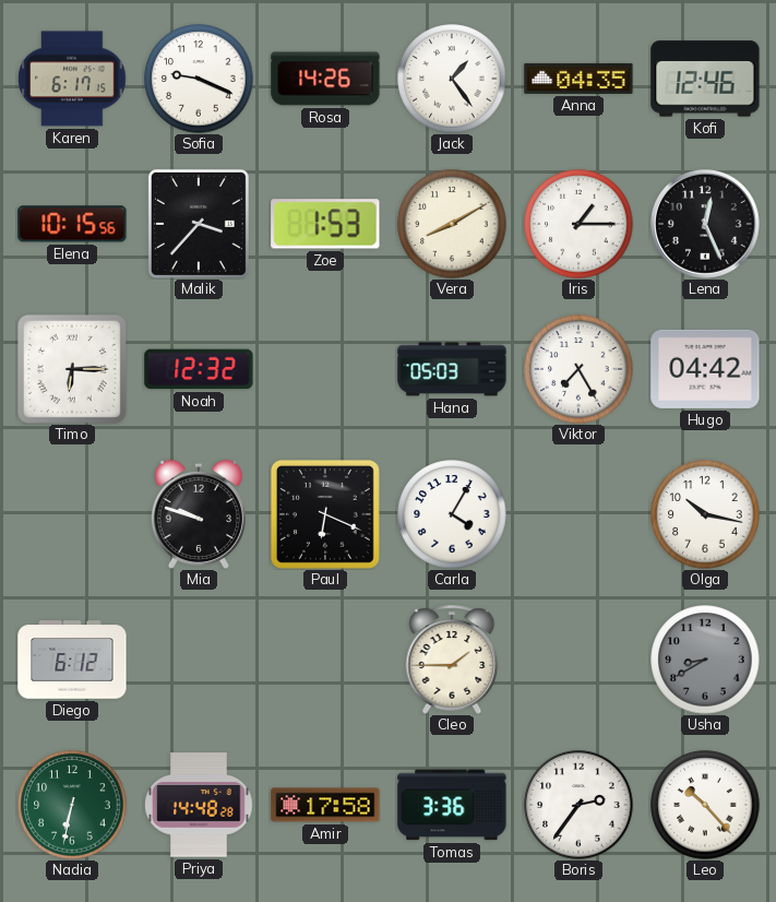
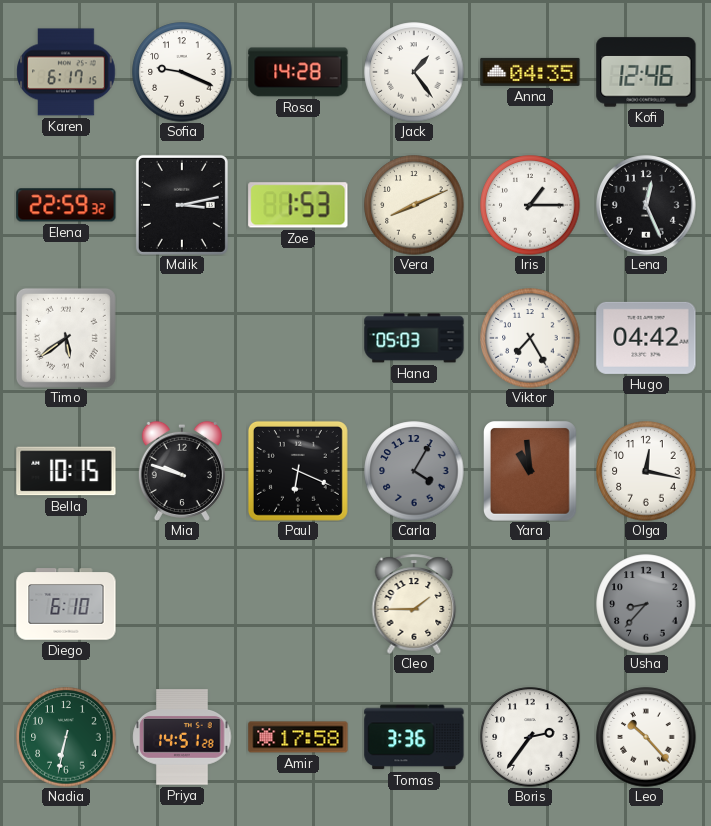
Rosa: 14:26 -> 14:28
Elena: 10:15 -> 22:59
Malik: 3:37 -> 3:13
Vera: 8:10 -> 8:11
Timo: 6:15 -> 5:39
Noah: 12:32 -> none
Bella: none -> 10:15
Carla dial: white -> grey
Yara: none -> 10:59
Olga: 10:17 -> 12:17
Diego: 6:12 -> 6:10
Usha: 8:40 -> 8:37
Priya: 14:48 -> 14:51
